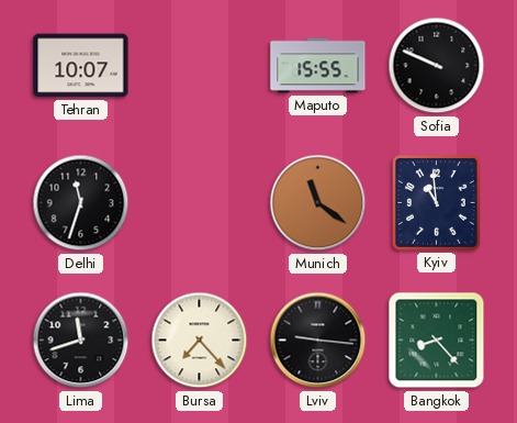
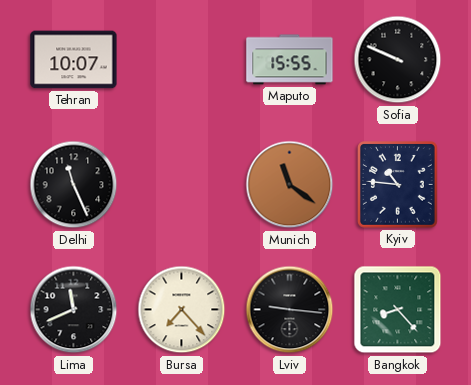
Delhi: 11:33 -> 11:26
Kyiv: 10:59 -> 10:46
Lima: 11:42 -> 11:41
